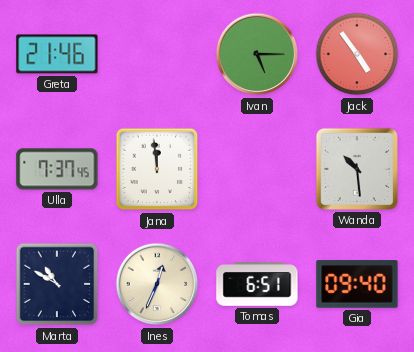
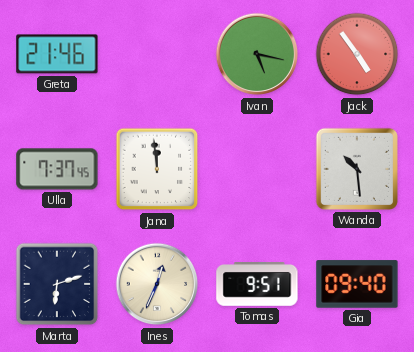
Ivan: 5:15 -> 5:17
Marta: 10:50 -> 6:12
Tomas: 6:51 -> 9:51
